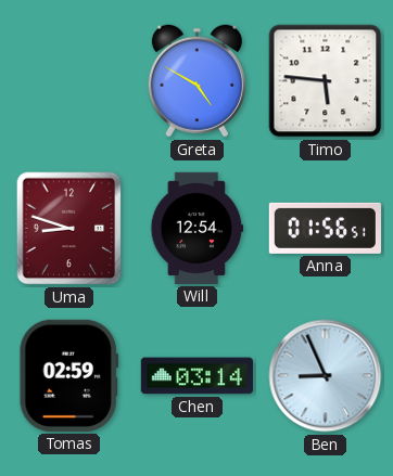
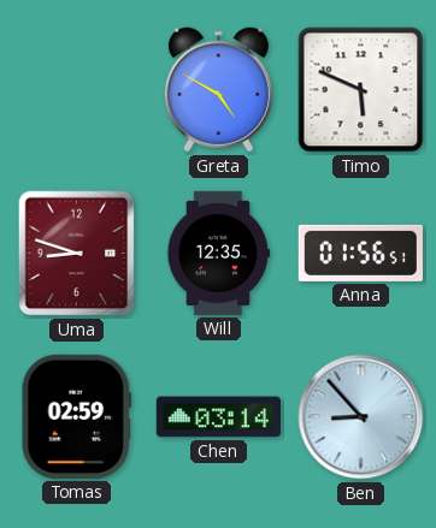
Timo: 5:46 -> 5:49
Will: 12:54 -> 12:35
Ben: 8:56 -> 8:53
